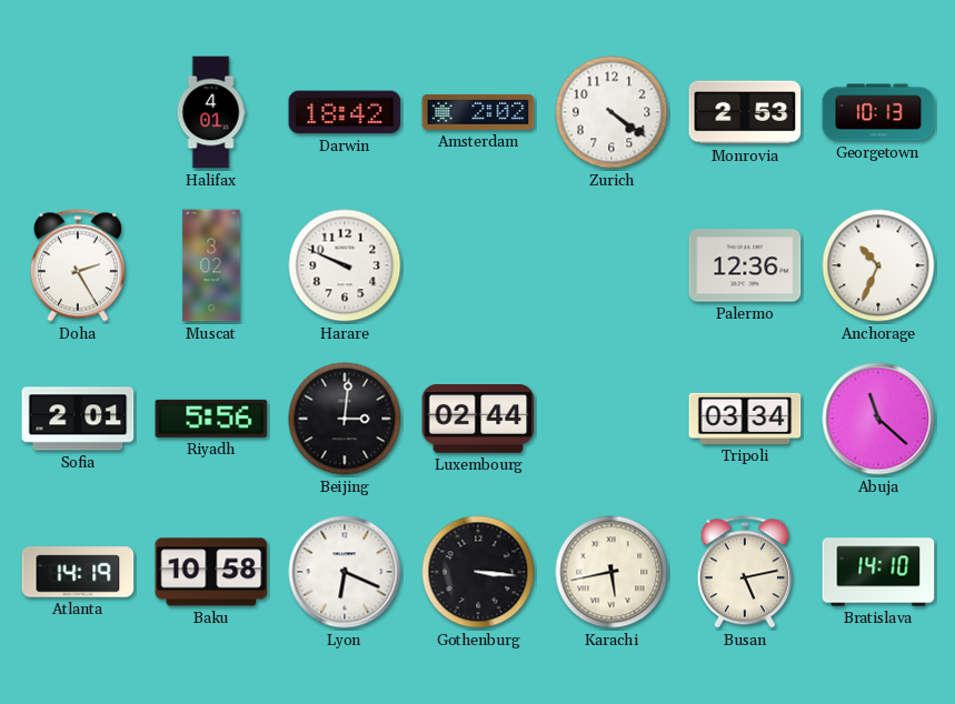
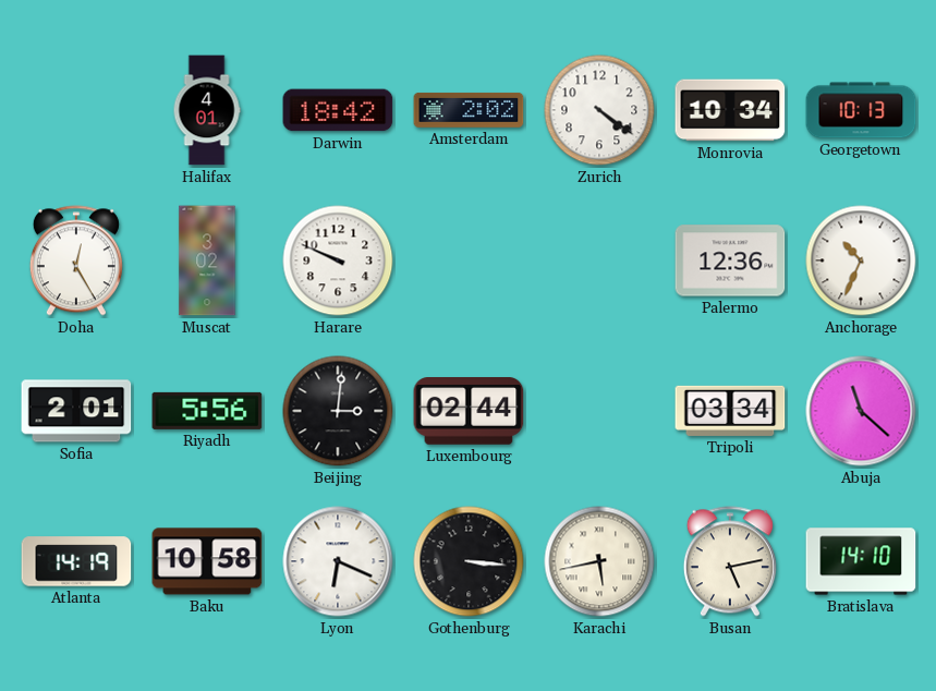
Monrovia: 2:53 -> 10:34
Doha: 2:25 -> 12:25
